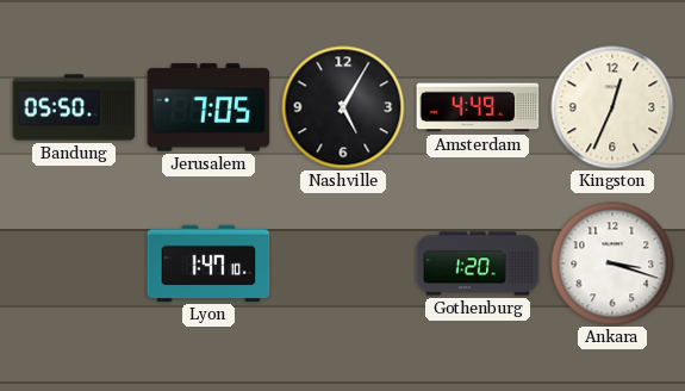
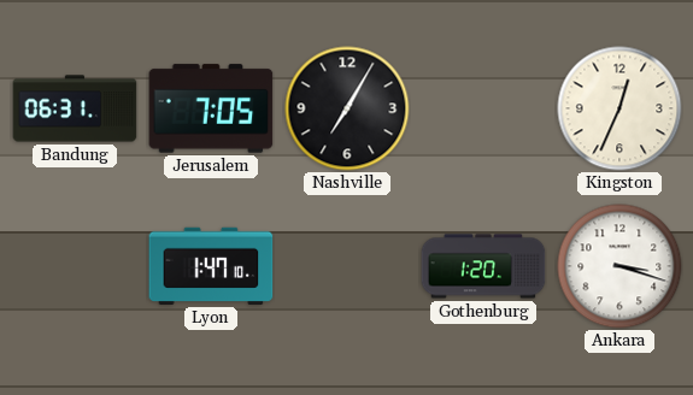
Bandung: 05:50 -> 06:31
Nashville: 5:05 -> 7:05
Amsterdam: 4:49 -> none
